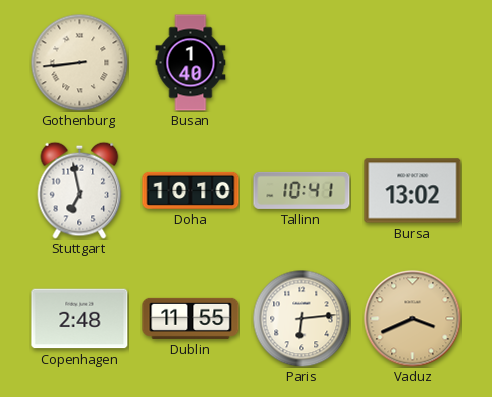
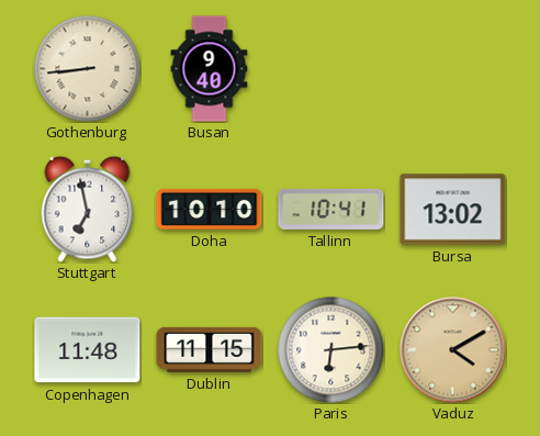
Busan: 1:40 -> 9:40
Copenhagen: 2:48 -> 11:48
Dublin: 11:55 -> 11:15
Vaduz: 3:41 -> 4:10
